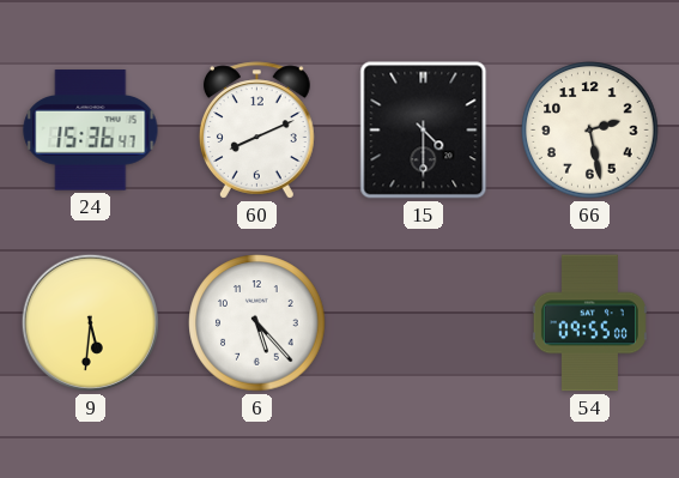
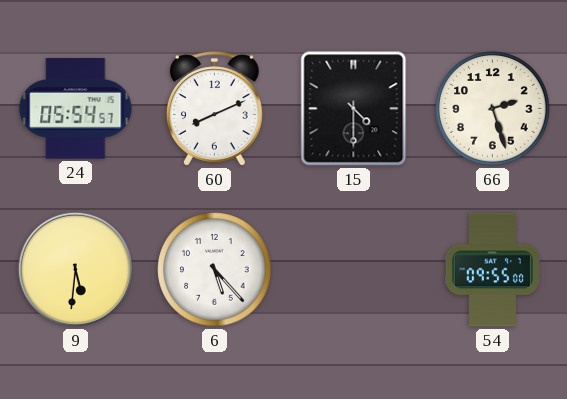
24: 15:36 -> 05:54
66: 2:28 -> 2:27
